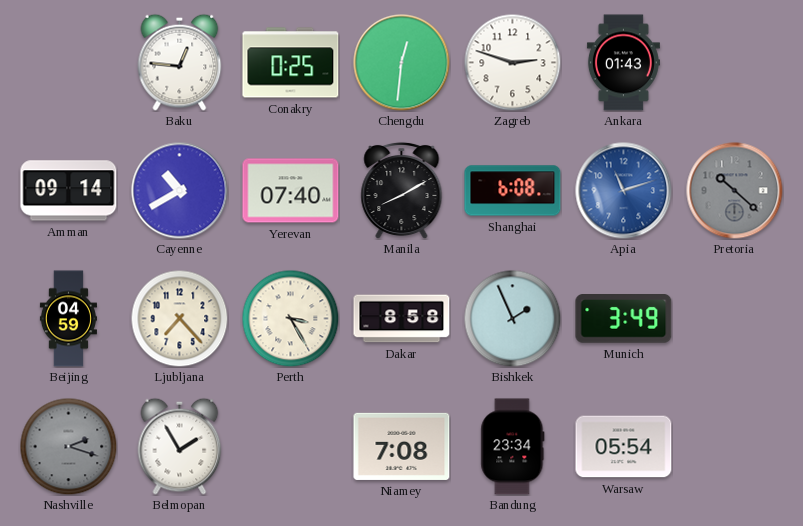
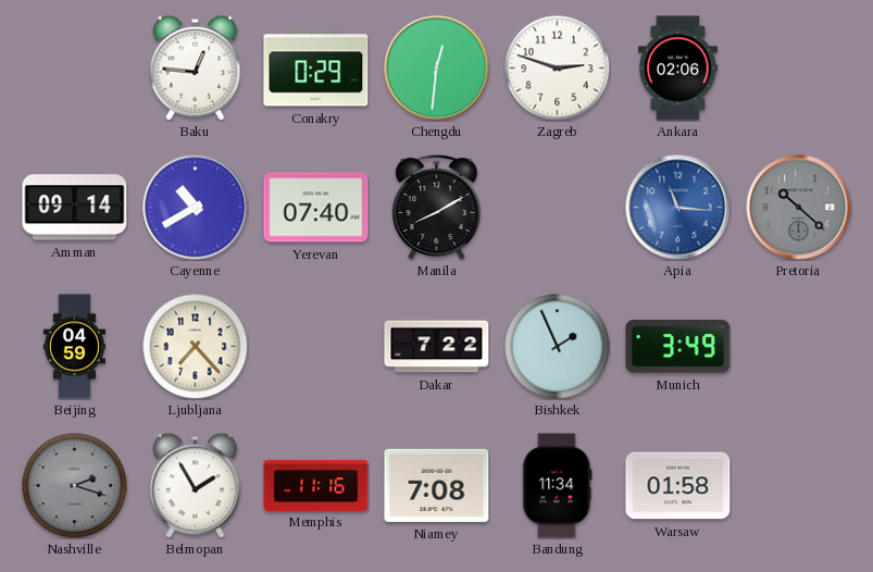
Conakry: 0:25 -> 0:29
Ankara: 01:43 -> 02:06
Shanghai: 6:08 -> none
Apia: 11:12 -> 11:16
Perth: 3:25 -> none
Dakar: 8:58 -> 7:22
Memphis: none -> 11:16
Bandung: 23:34 -> 11:34
Warsaw: 05:54 -> 01:58
